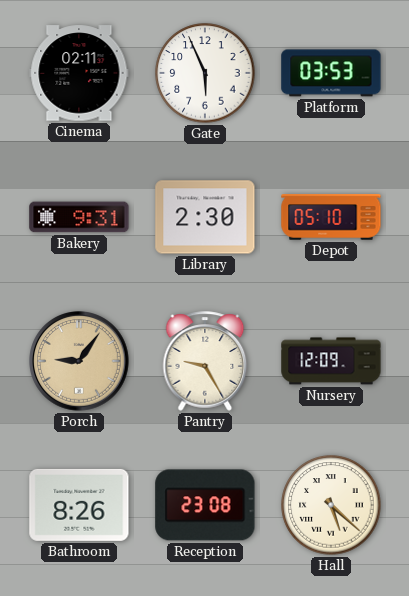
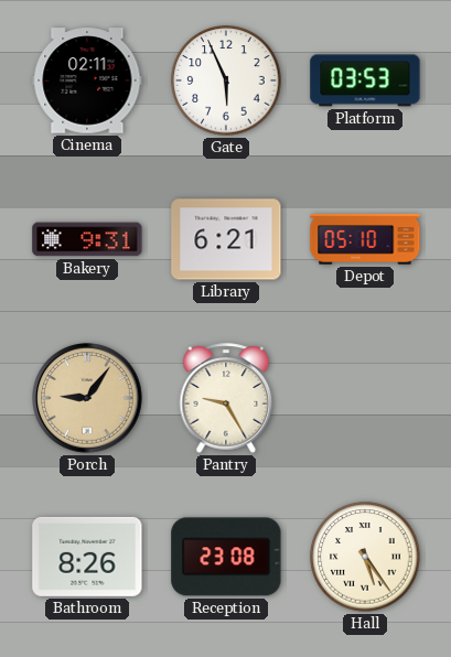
Library: 2:30 -> 6:21
Nursery: 12:09 -> none
Hall: 5:22 -> 5:24
